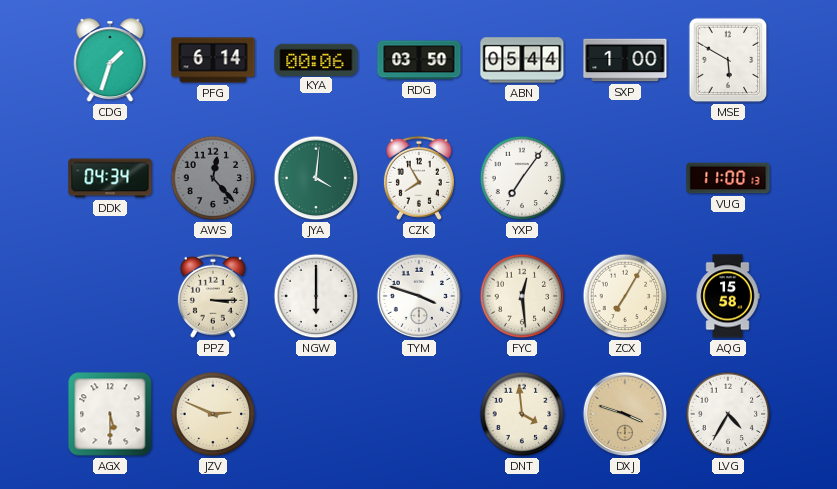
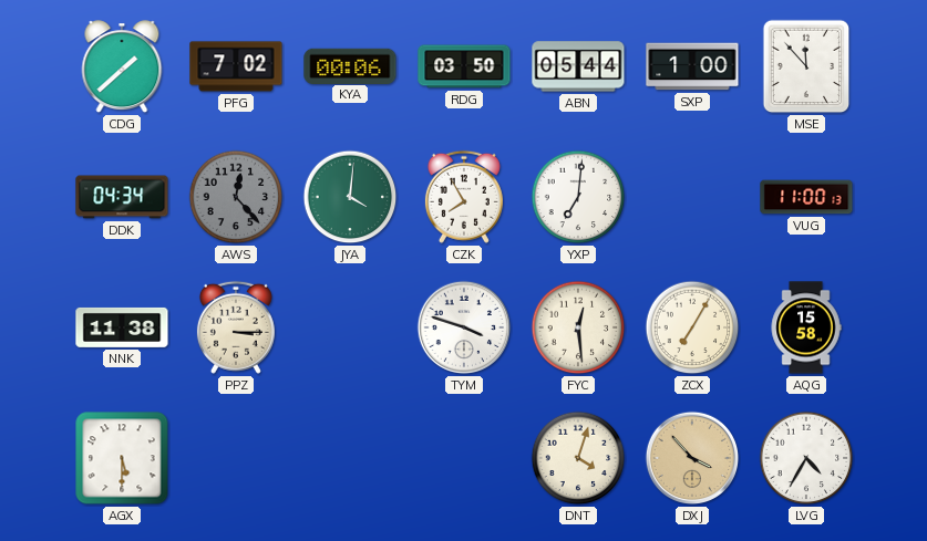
CDG: 1:33 -> 1:38
PFG: 6:14 -> 7:02
MSE: 5:50 -> 11:53
YXP: 7:06 -> 7:01
NNK: none -> 11:38
NGW: 6:00 -> none
JZV: 2:49 -> none
DNT: 3:59 -> 4:03
DXJ: 3:48 -> 3:53
